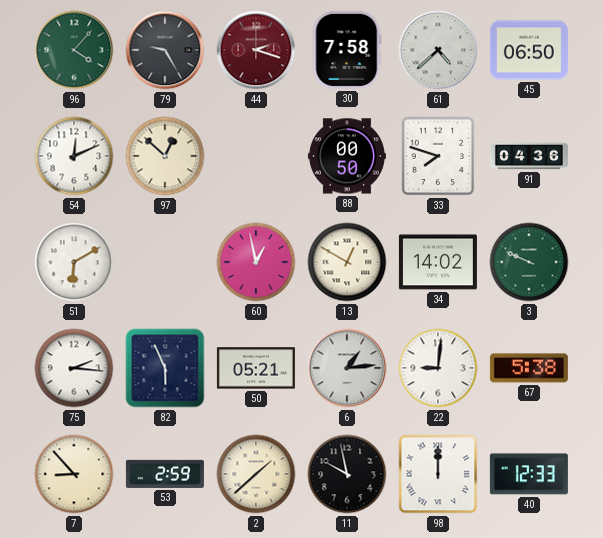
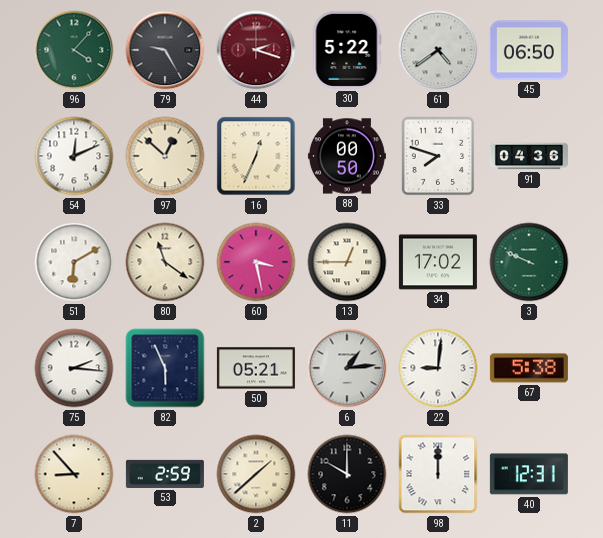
30: 7:58 -> 5:22
61: 4:38 -> 4:39
16: none -> 12:34
80: none -> 11:21
60: 12:58 -> 3:28
13: 12:50 -> 12:45
34: 14:02 -> 17:02
11: 9:58 -> 10:00
40: 12:33 -> 12:31
